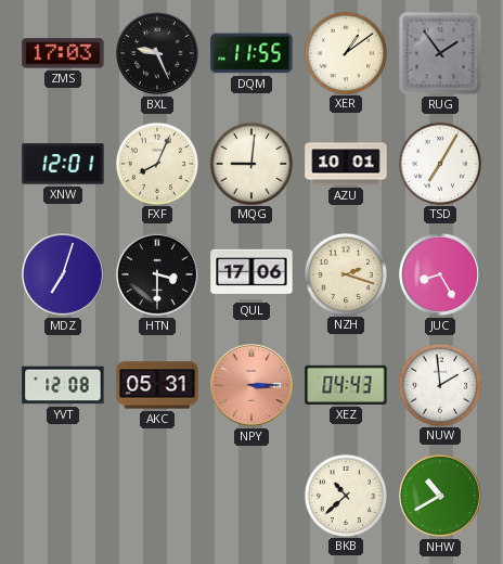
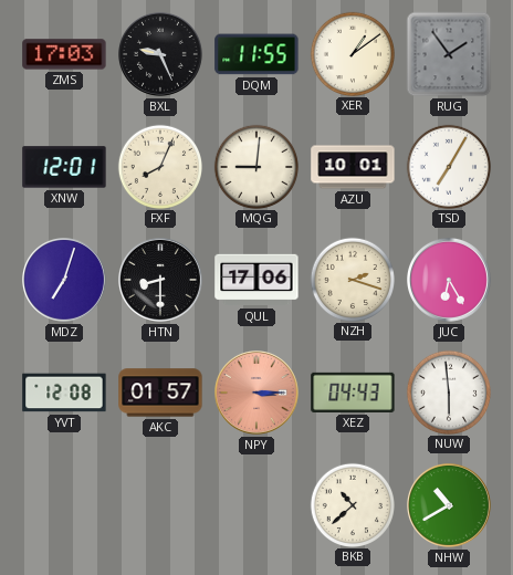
HTN: 3:30 -> 8:30
JUC: 8:25 -> 6:25
AKC: 05:31 -> 01:57
NUW: 1:59 -> 5:59
